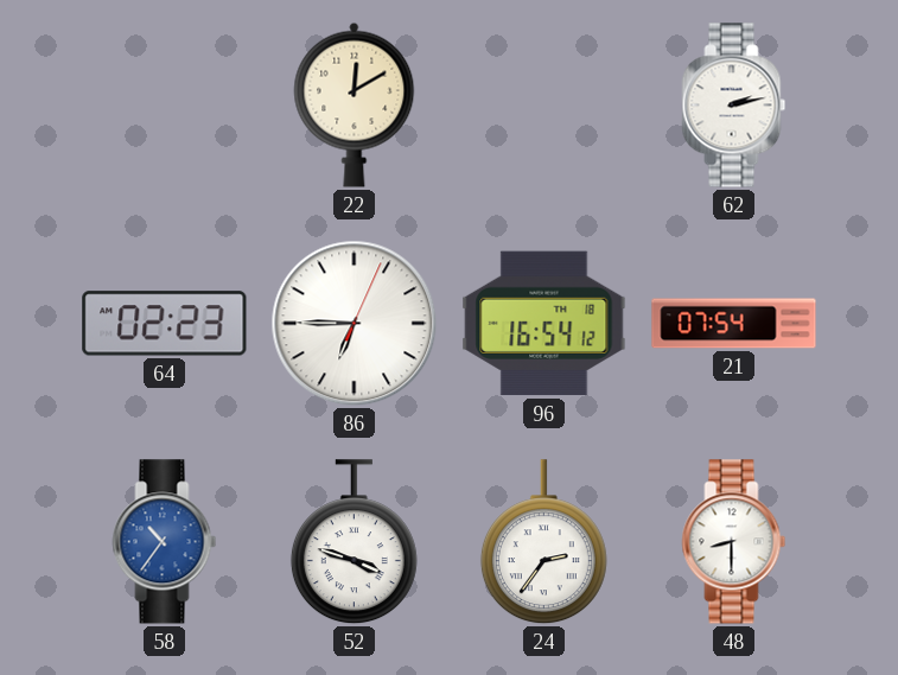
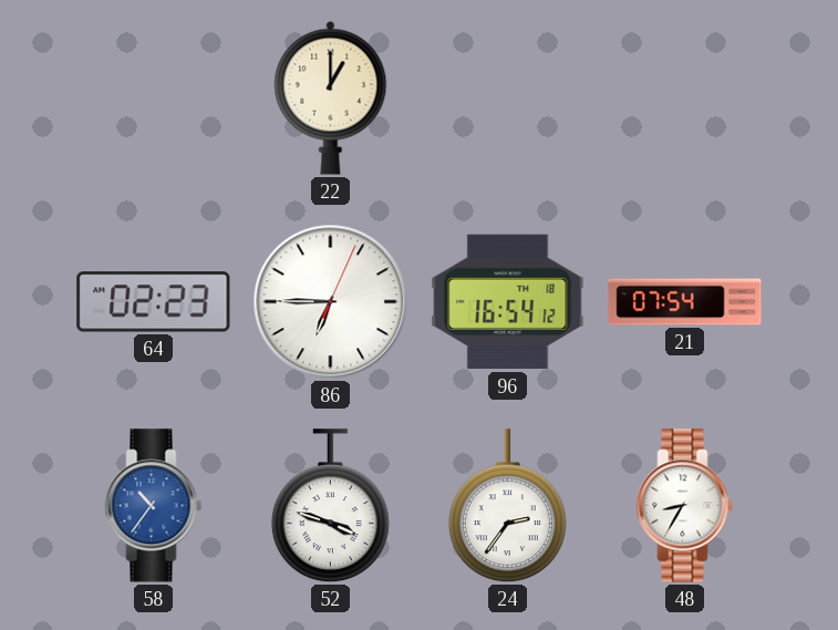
22: 12:10 -> 1:00
62: 2:13 -> none
48: 8:30 -> 8:35
